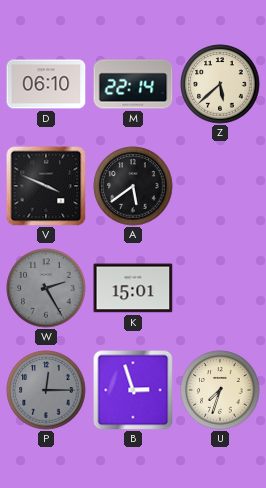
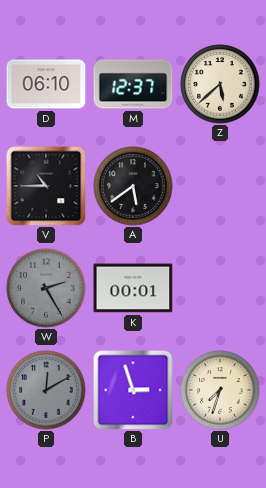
M: 22:14 -> 12:37
V: 3:49 -> 10:45
K: 15:01 -> 00:01
P: 12:15 -> 12:10
